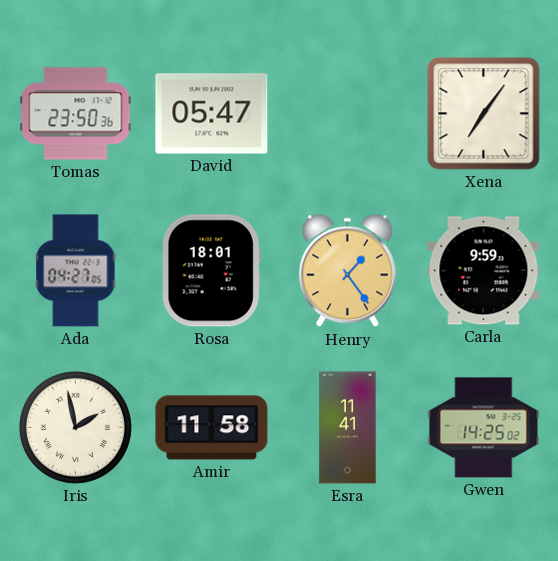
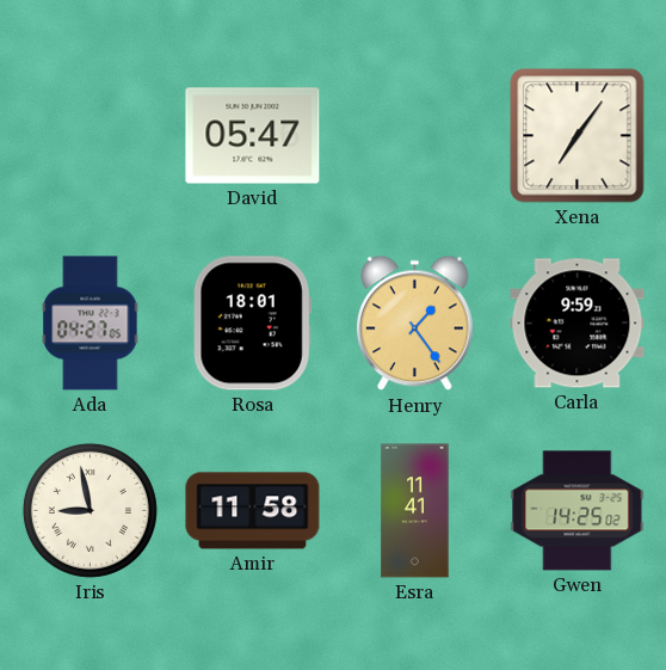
Tomas: 23:50 -> none
Iris: 1:58 -> 8:58
